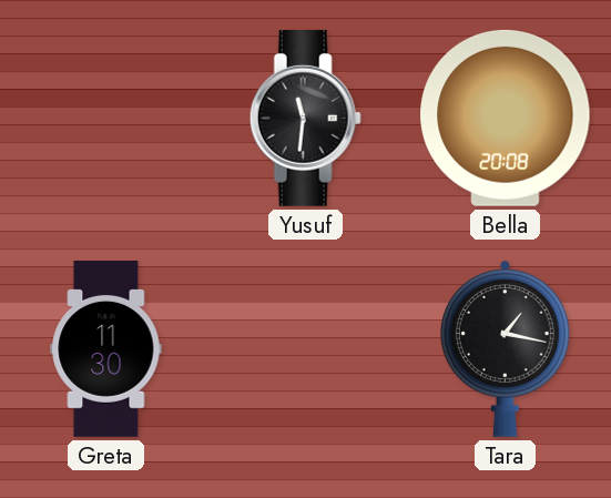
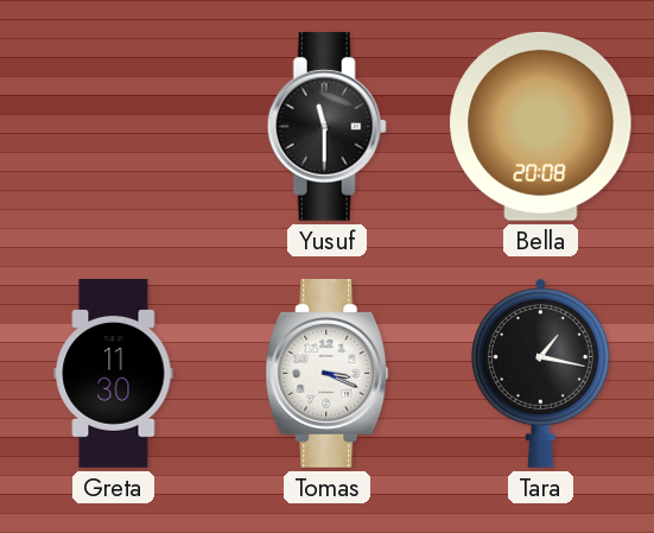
Yusuf: 11:31 -> 11:30
Tomas: none -> 3:19
